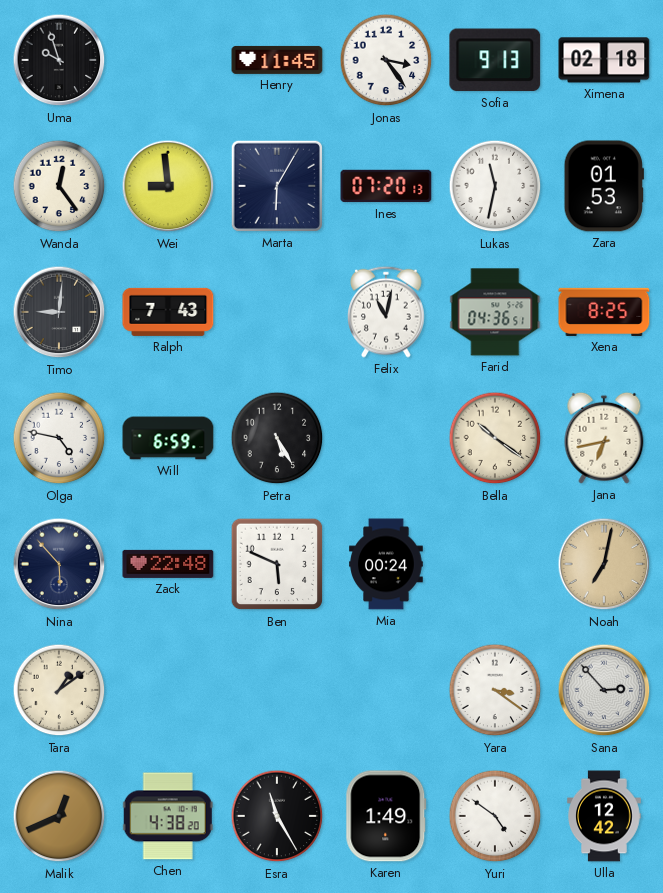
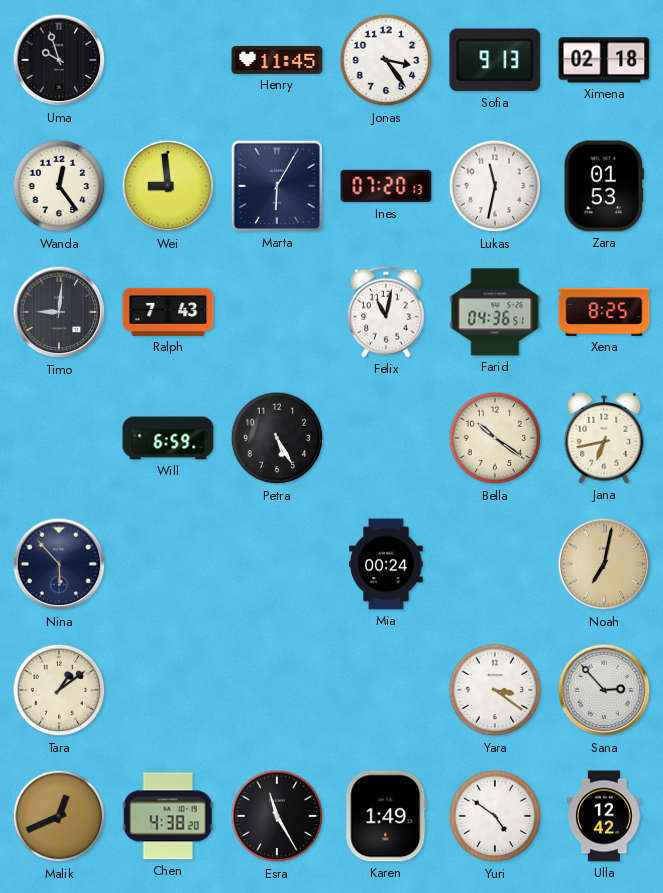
Olga: 4:47 -> none
Zack: 22:48 -> none
Ben: 5:49 -> none
